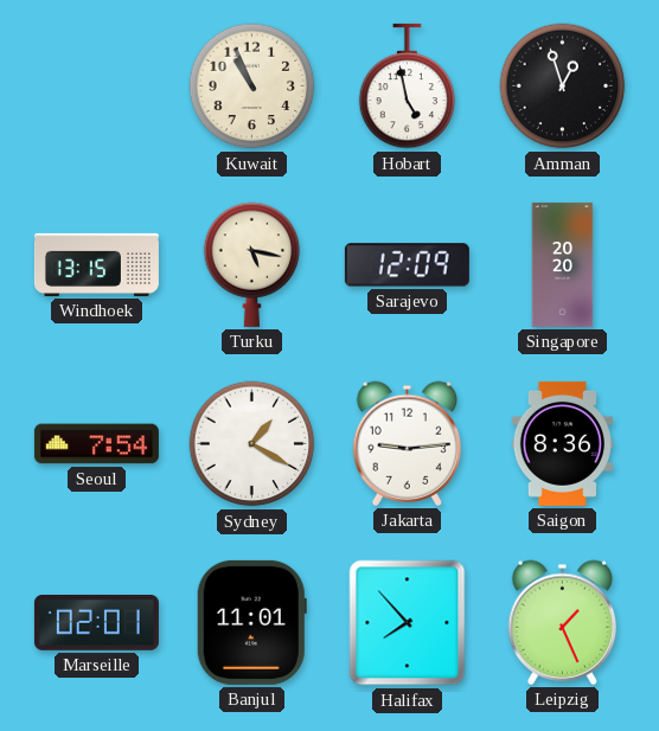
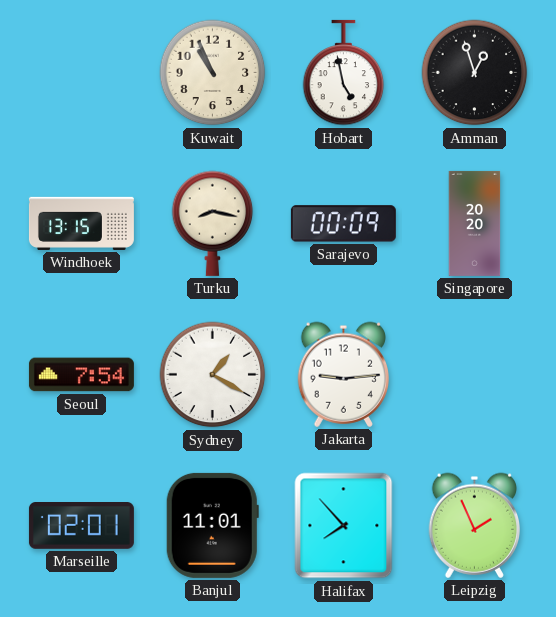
Turku: 5:17 -> 8:17
Sarajevo: 12:09 -> 00:09
Saigon: 8:36 -> none
Leipzig: 1:26 -> 1:56
